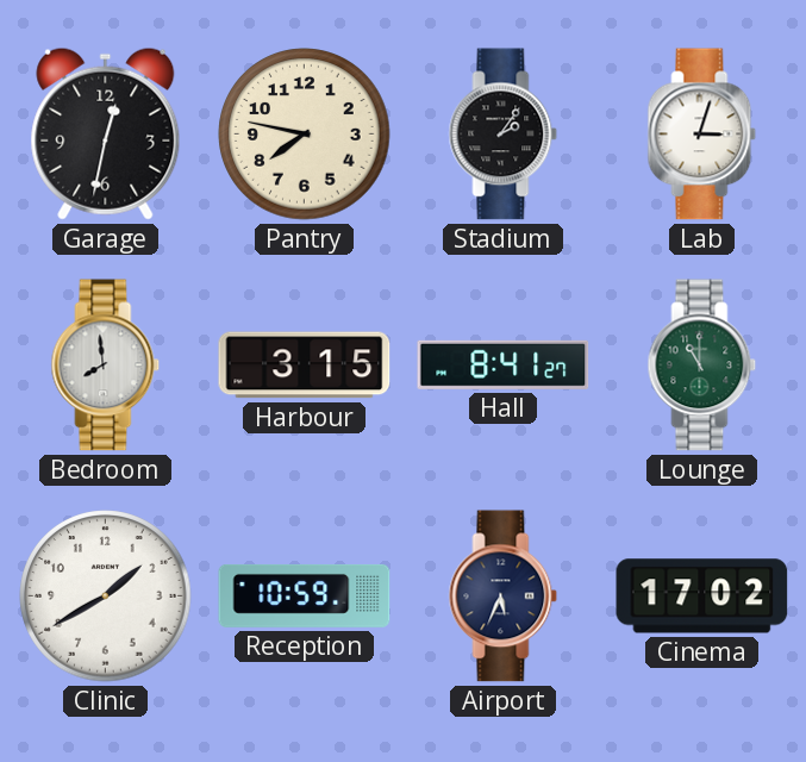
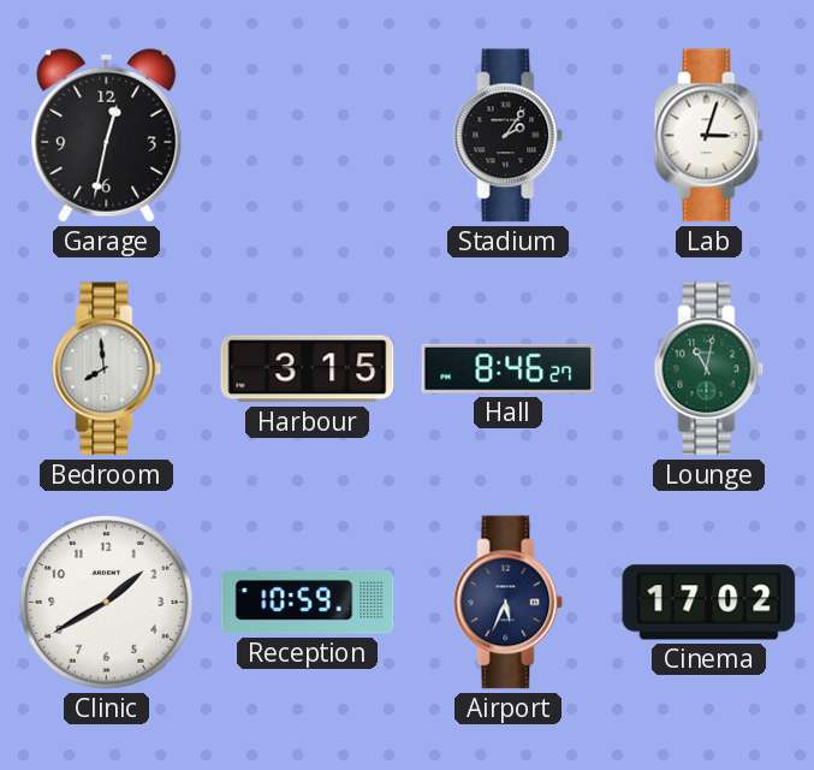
Pantry: 7:47 -> none
Hall: 8:41 -> 8:46
Lounge: 11:00 -> 11:02
